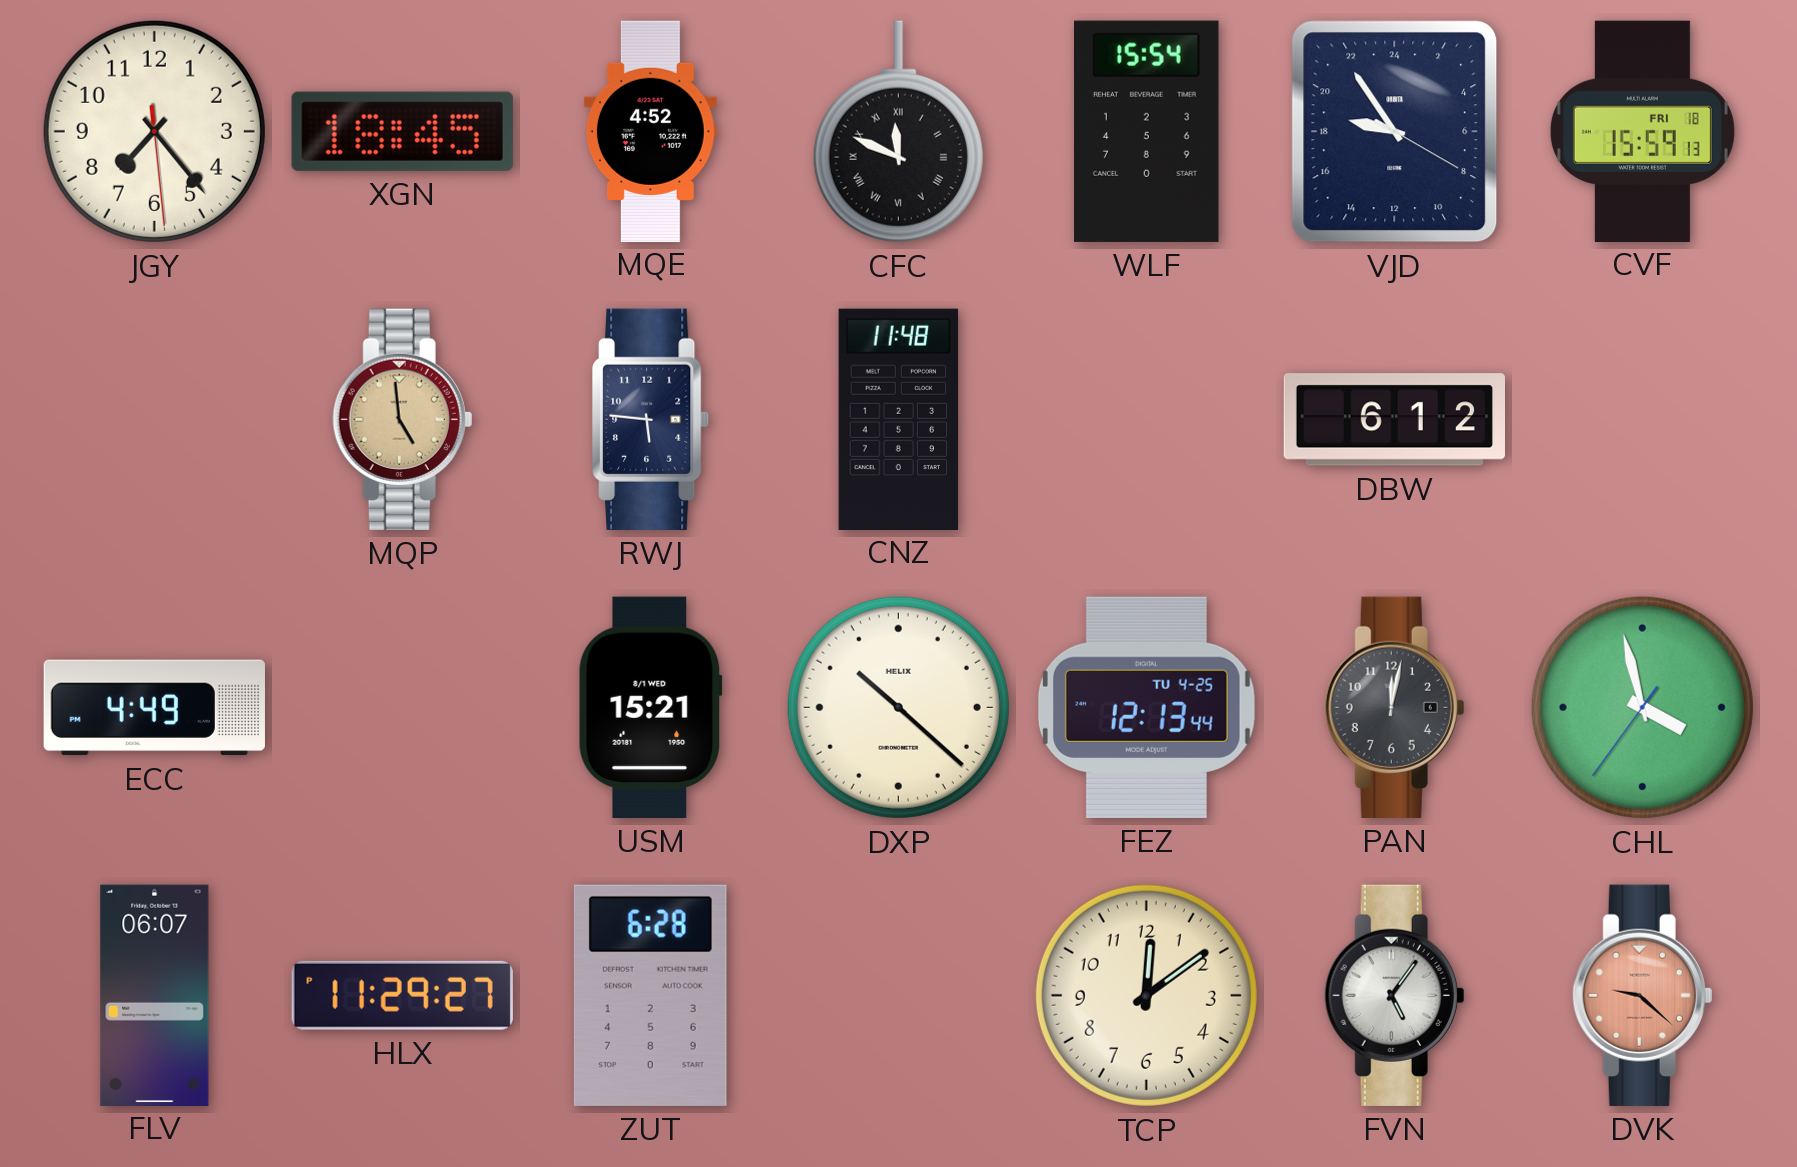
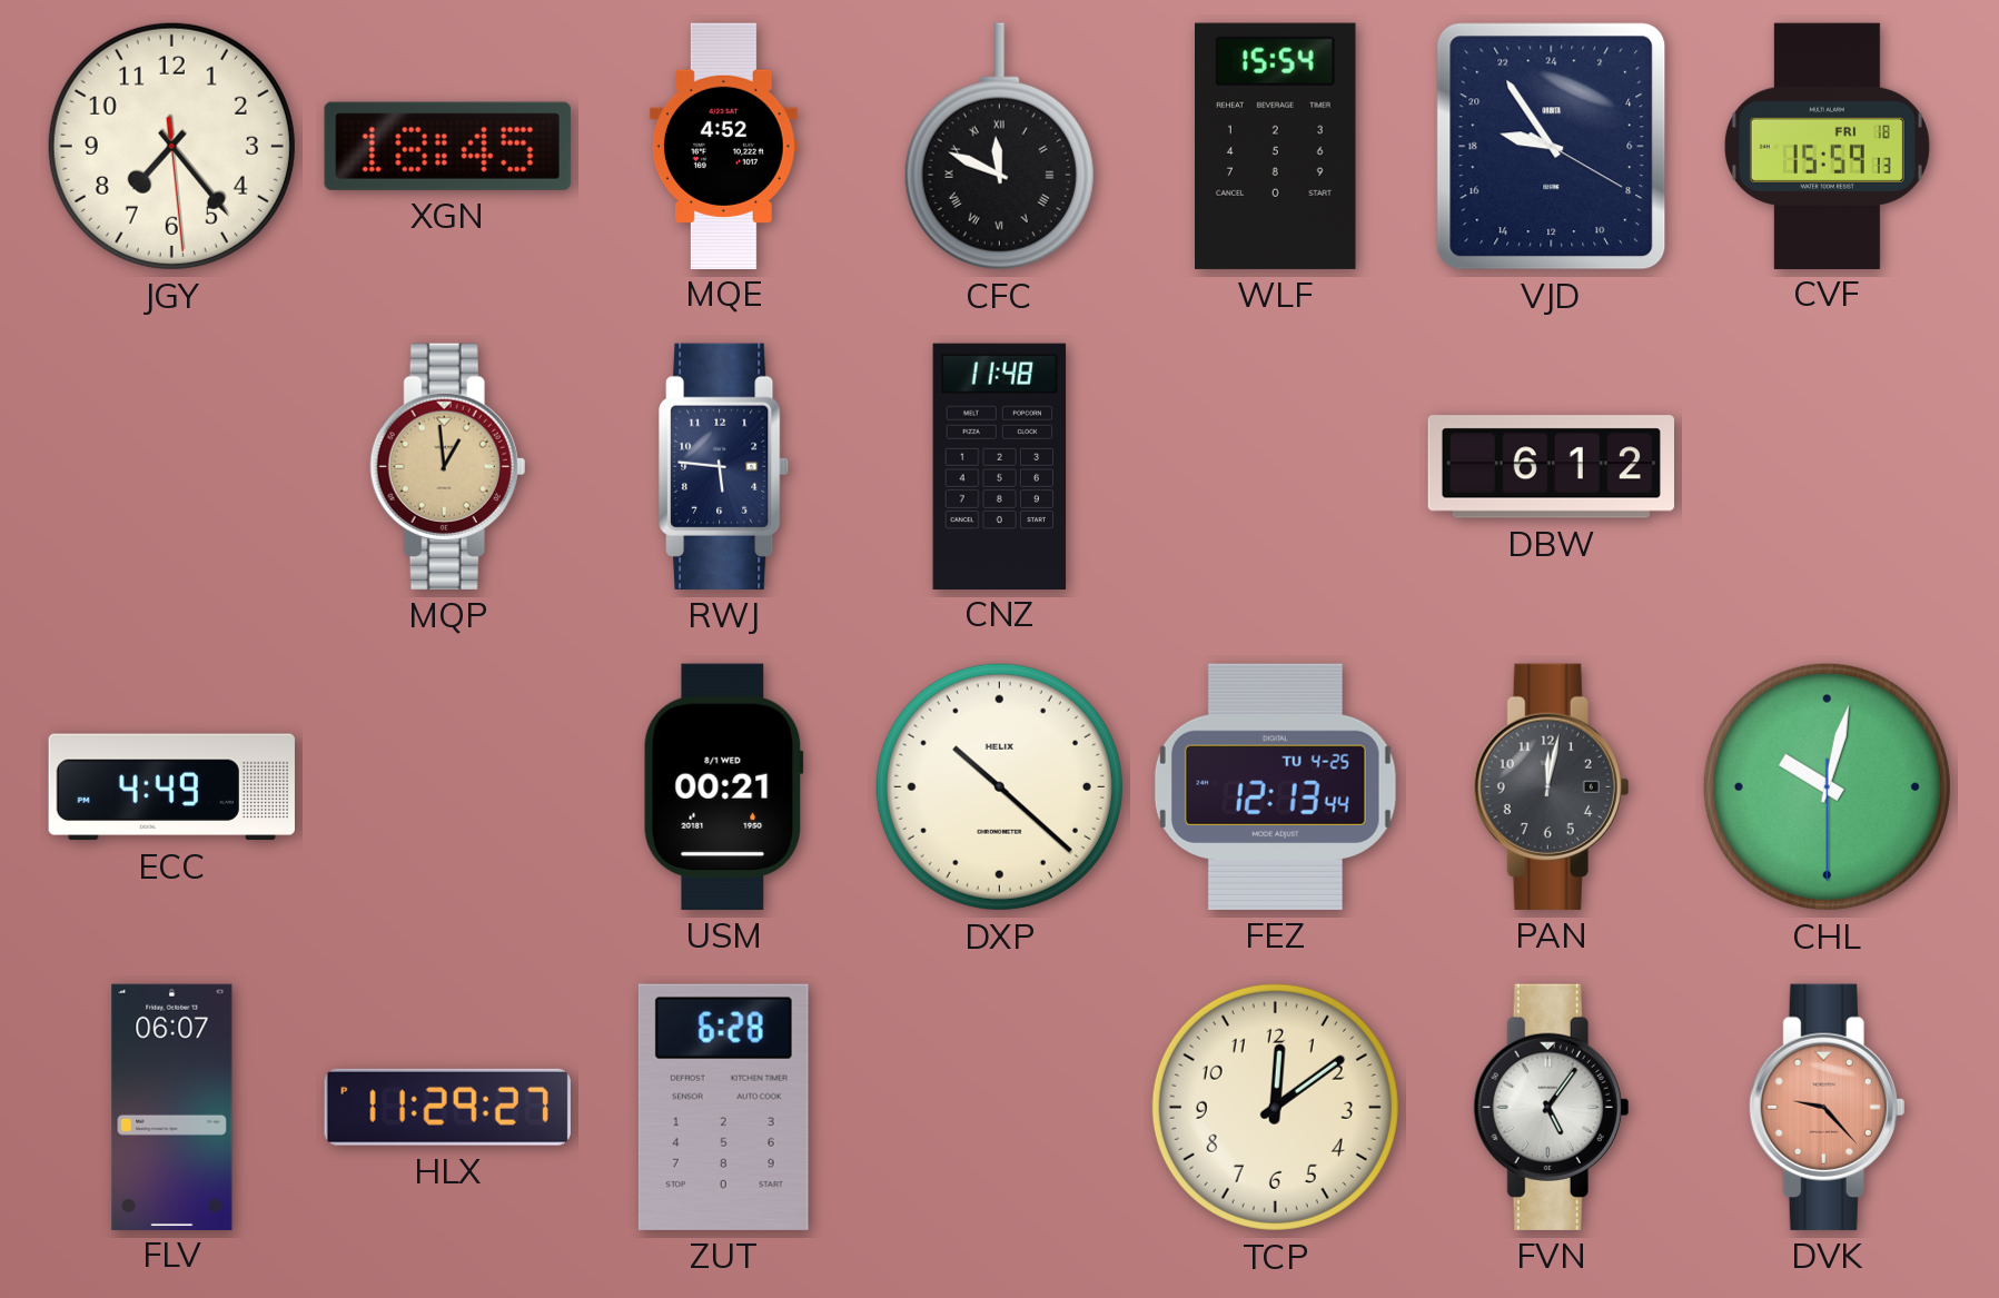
MQP: 4:59 -> 12:59
USM: 15:21 -> 00:21
CHL: 3:57 -> 10:02
DVK: 9:22 -> 9:23
